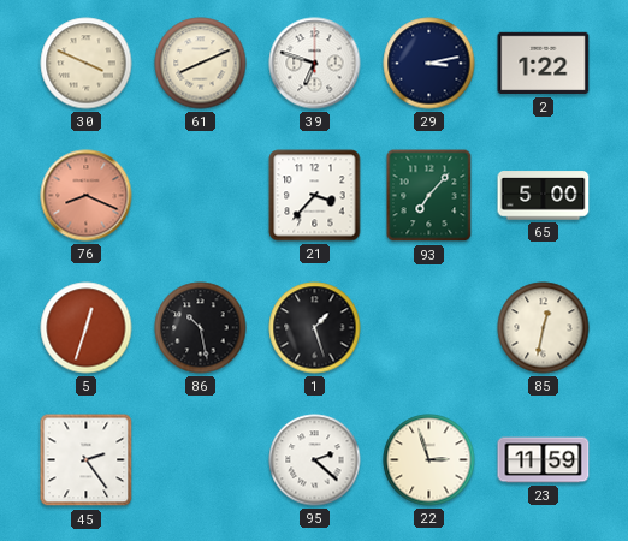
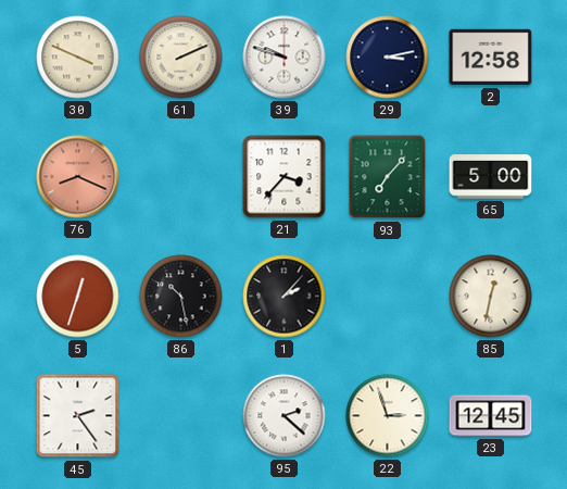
61: 8:11 -> 2:11
39: 6:48 -> 9:48
2: 1:22 -> 12:58
1: 1:27 -> 2:07
23: 11:59 -> 12:45
